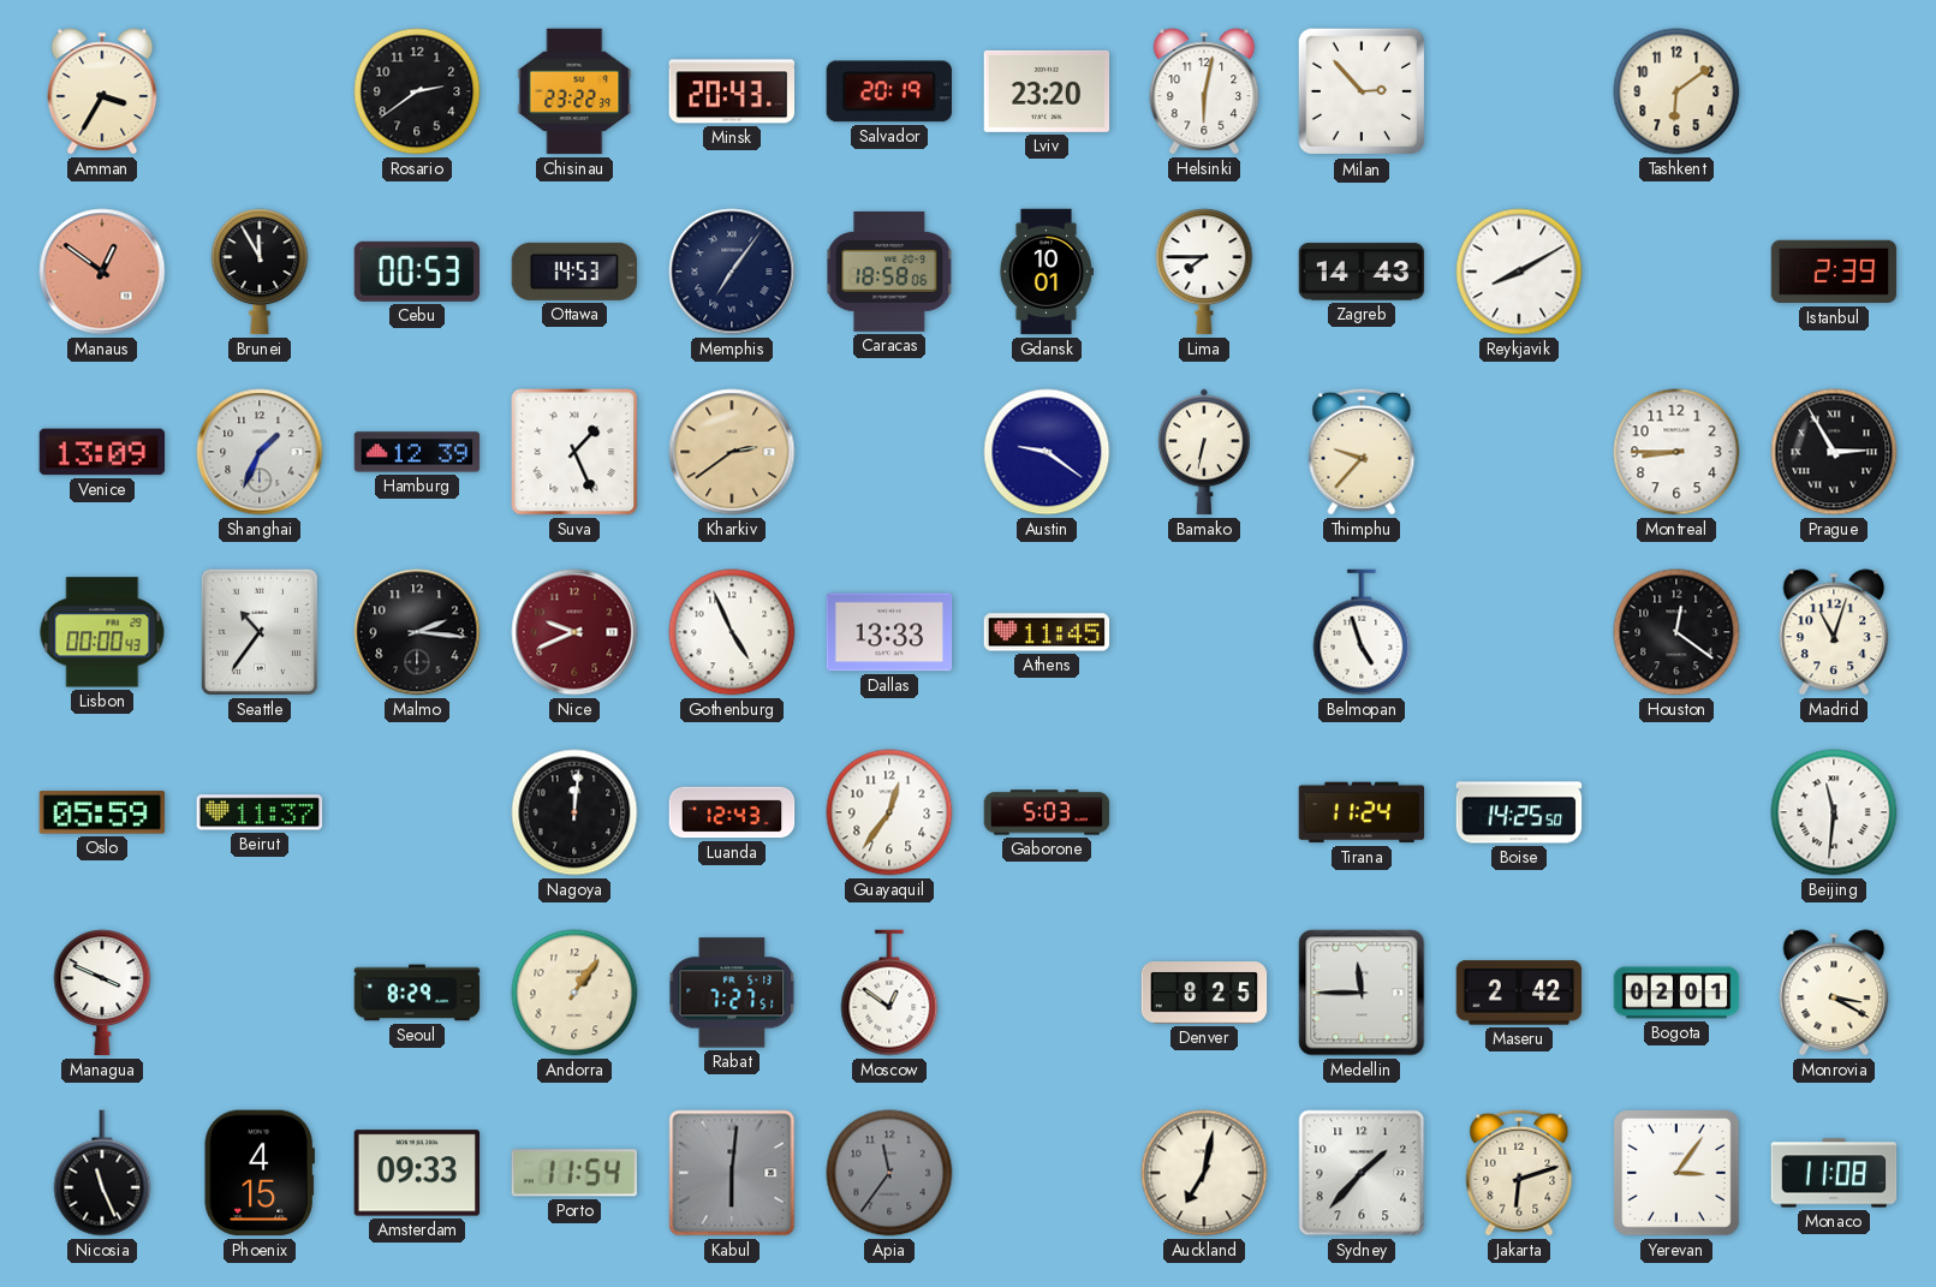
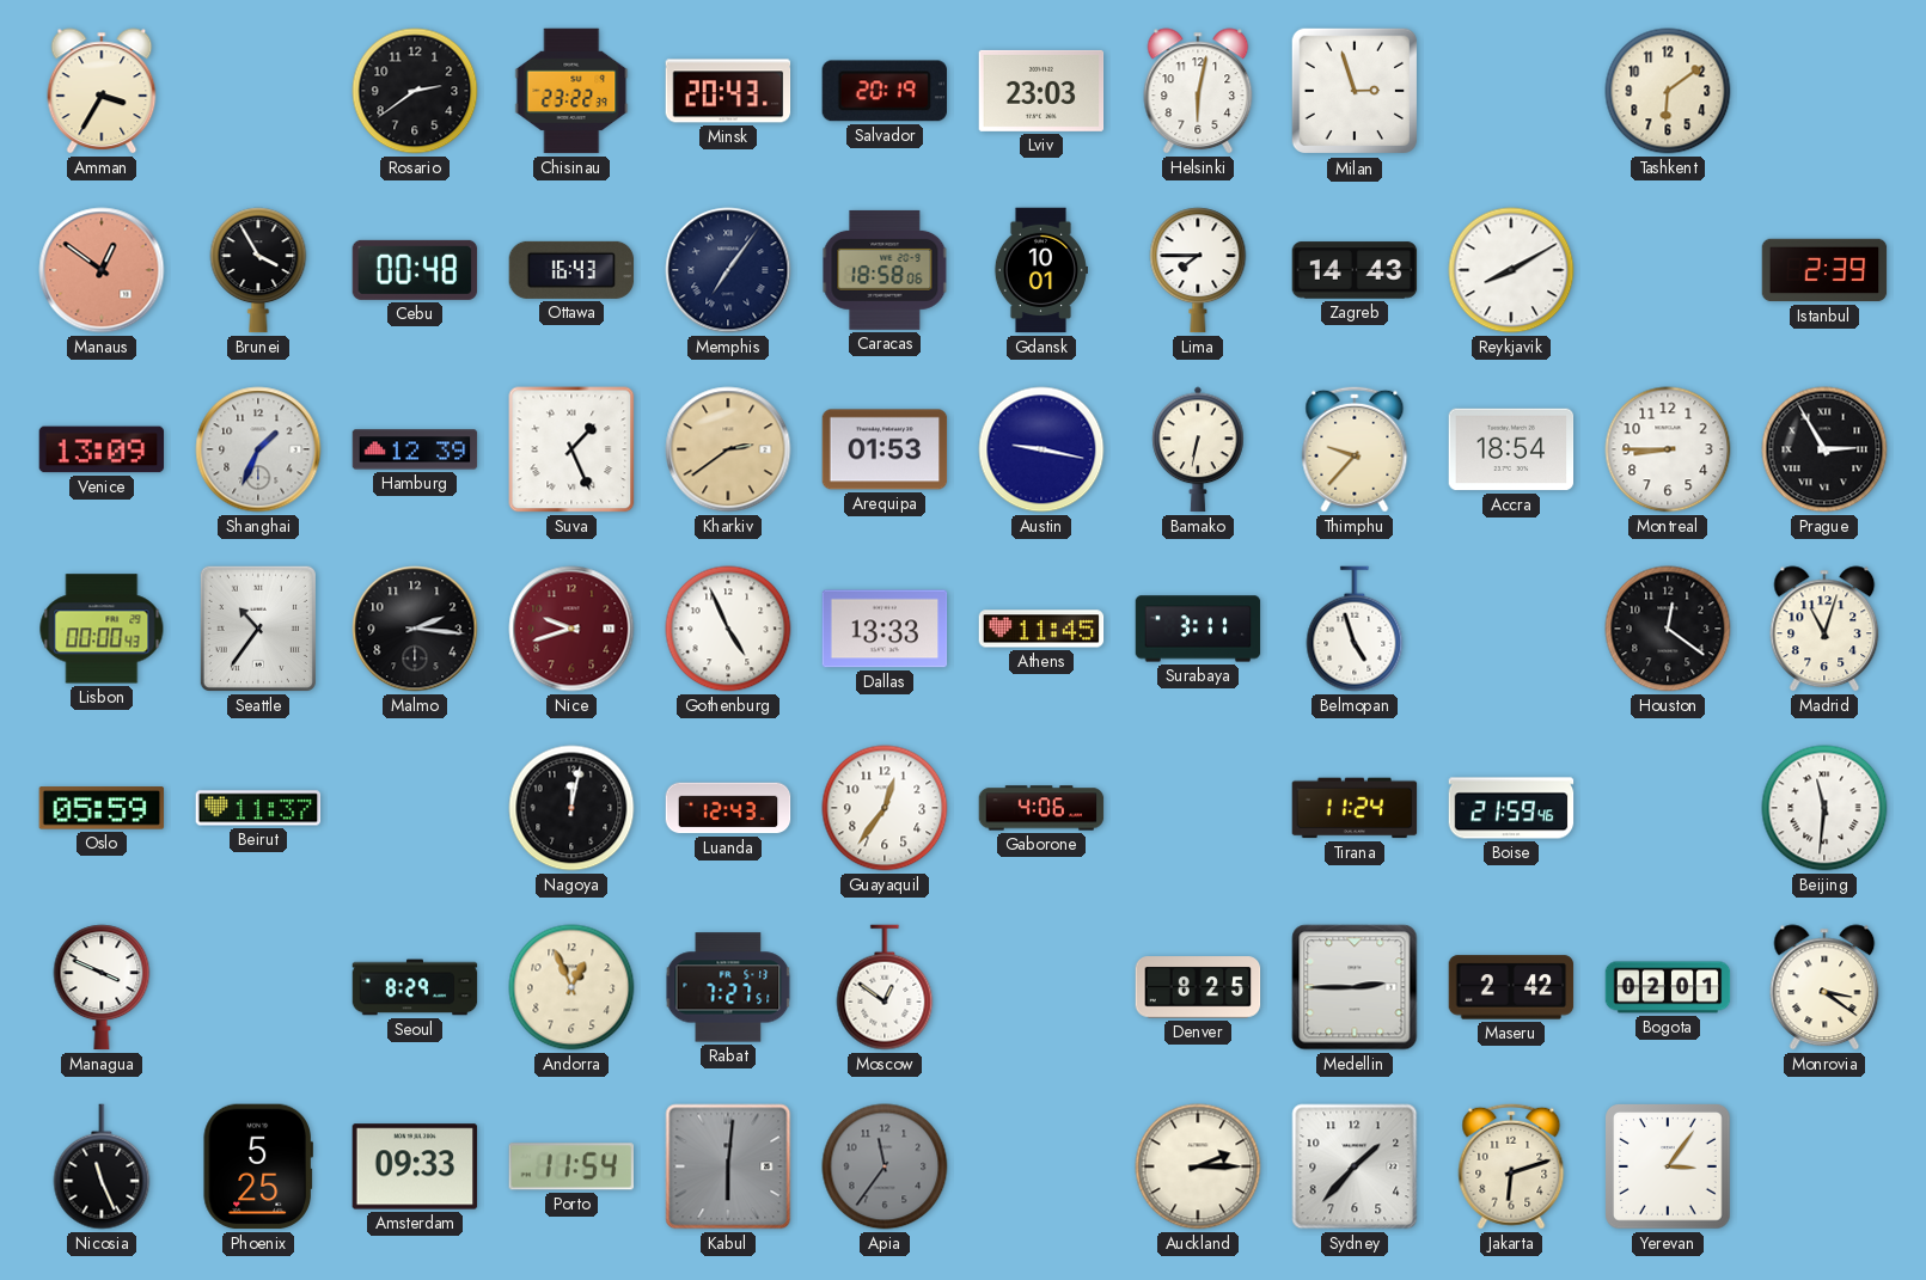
Lviv: 23:20 -> 23:03
Milan: 2:53 -> 2:57
Brunei: 11:55 -> 3:55
Cebu: 00:53 -> 00:48
Ottawa: 14:53 -> 16:43
Arequipa: none -> 01:53
Austin: 9:21 -> 9:17
Accra: none -> 18:54
Nice: 9:41 -> 9:42
Surabaya: none -> 3:11
Nagoya: 12:01 -> 12:02
Gaborone: 5:03 -> 4:06
Boise: 14:25 -> 21:59
Andorra: 1:06 -> 12:56
Medellin: 11:45 -> 2:45
Monrovia: 3:20 -> 3:21
Phoenix: 4:15 -> 5:25
Auckland: 7:02 -> 2:15
Monaco: 11:08 -> none
